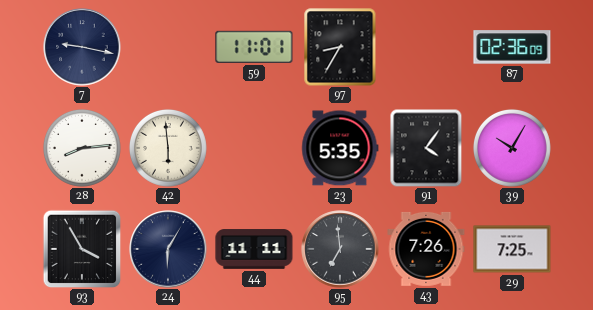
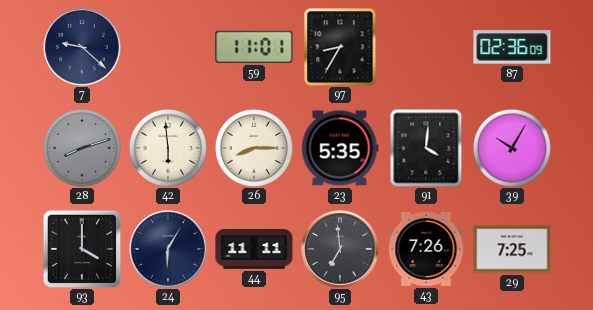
7: 9:17 -> 9:22
28: 8:14 -> 8:12
28 dial: white -> grey
26: none -> 8:15
91: 4:06 -> 4:01
93: 3:55 -> 4:00
